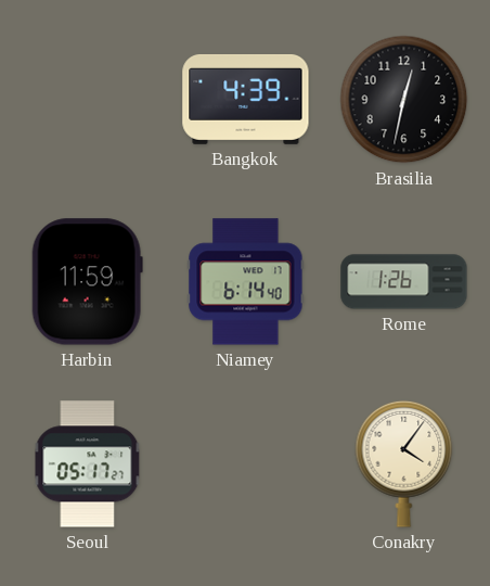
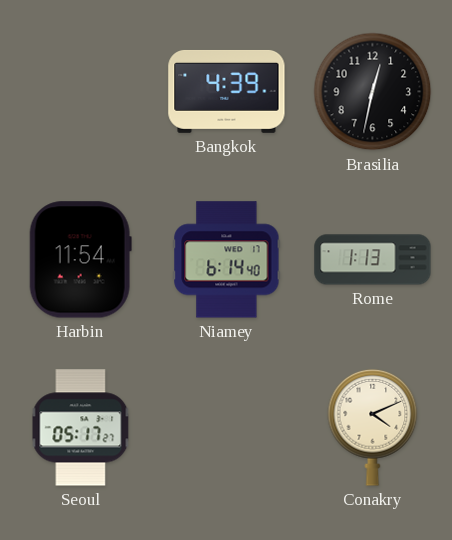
Harbin: 11:59 -> 11:54
Rome: 1:26 -> 1:13
Conakry: 4:06 -> 4:11
